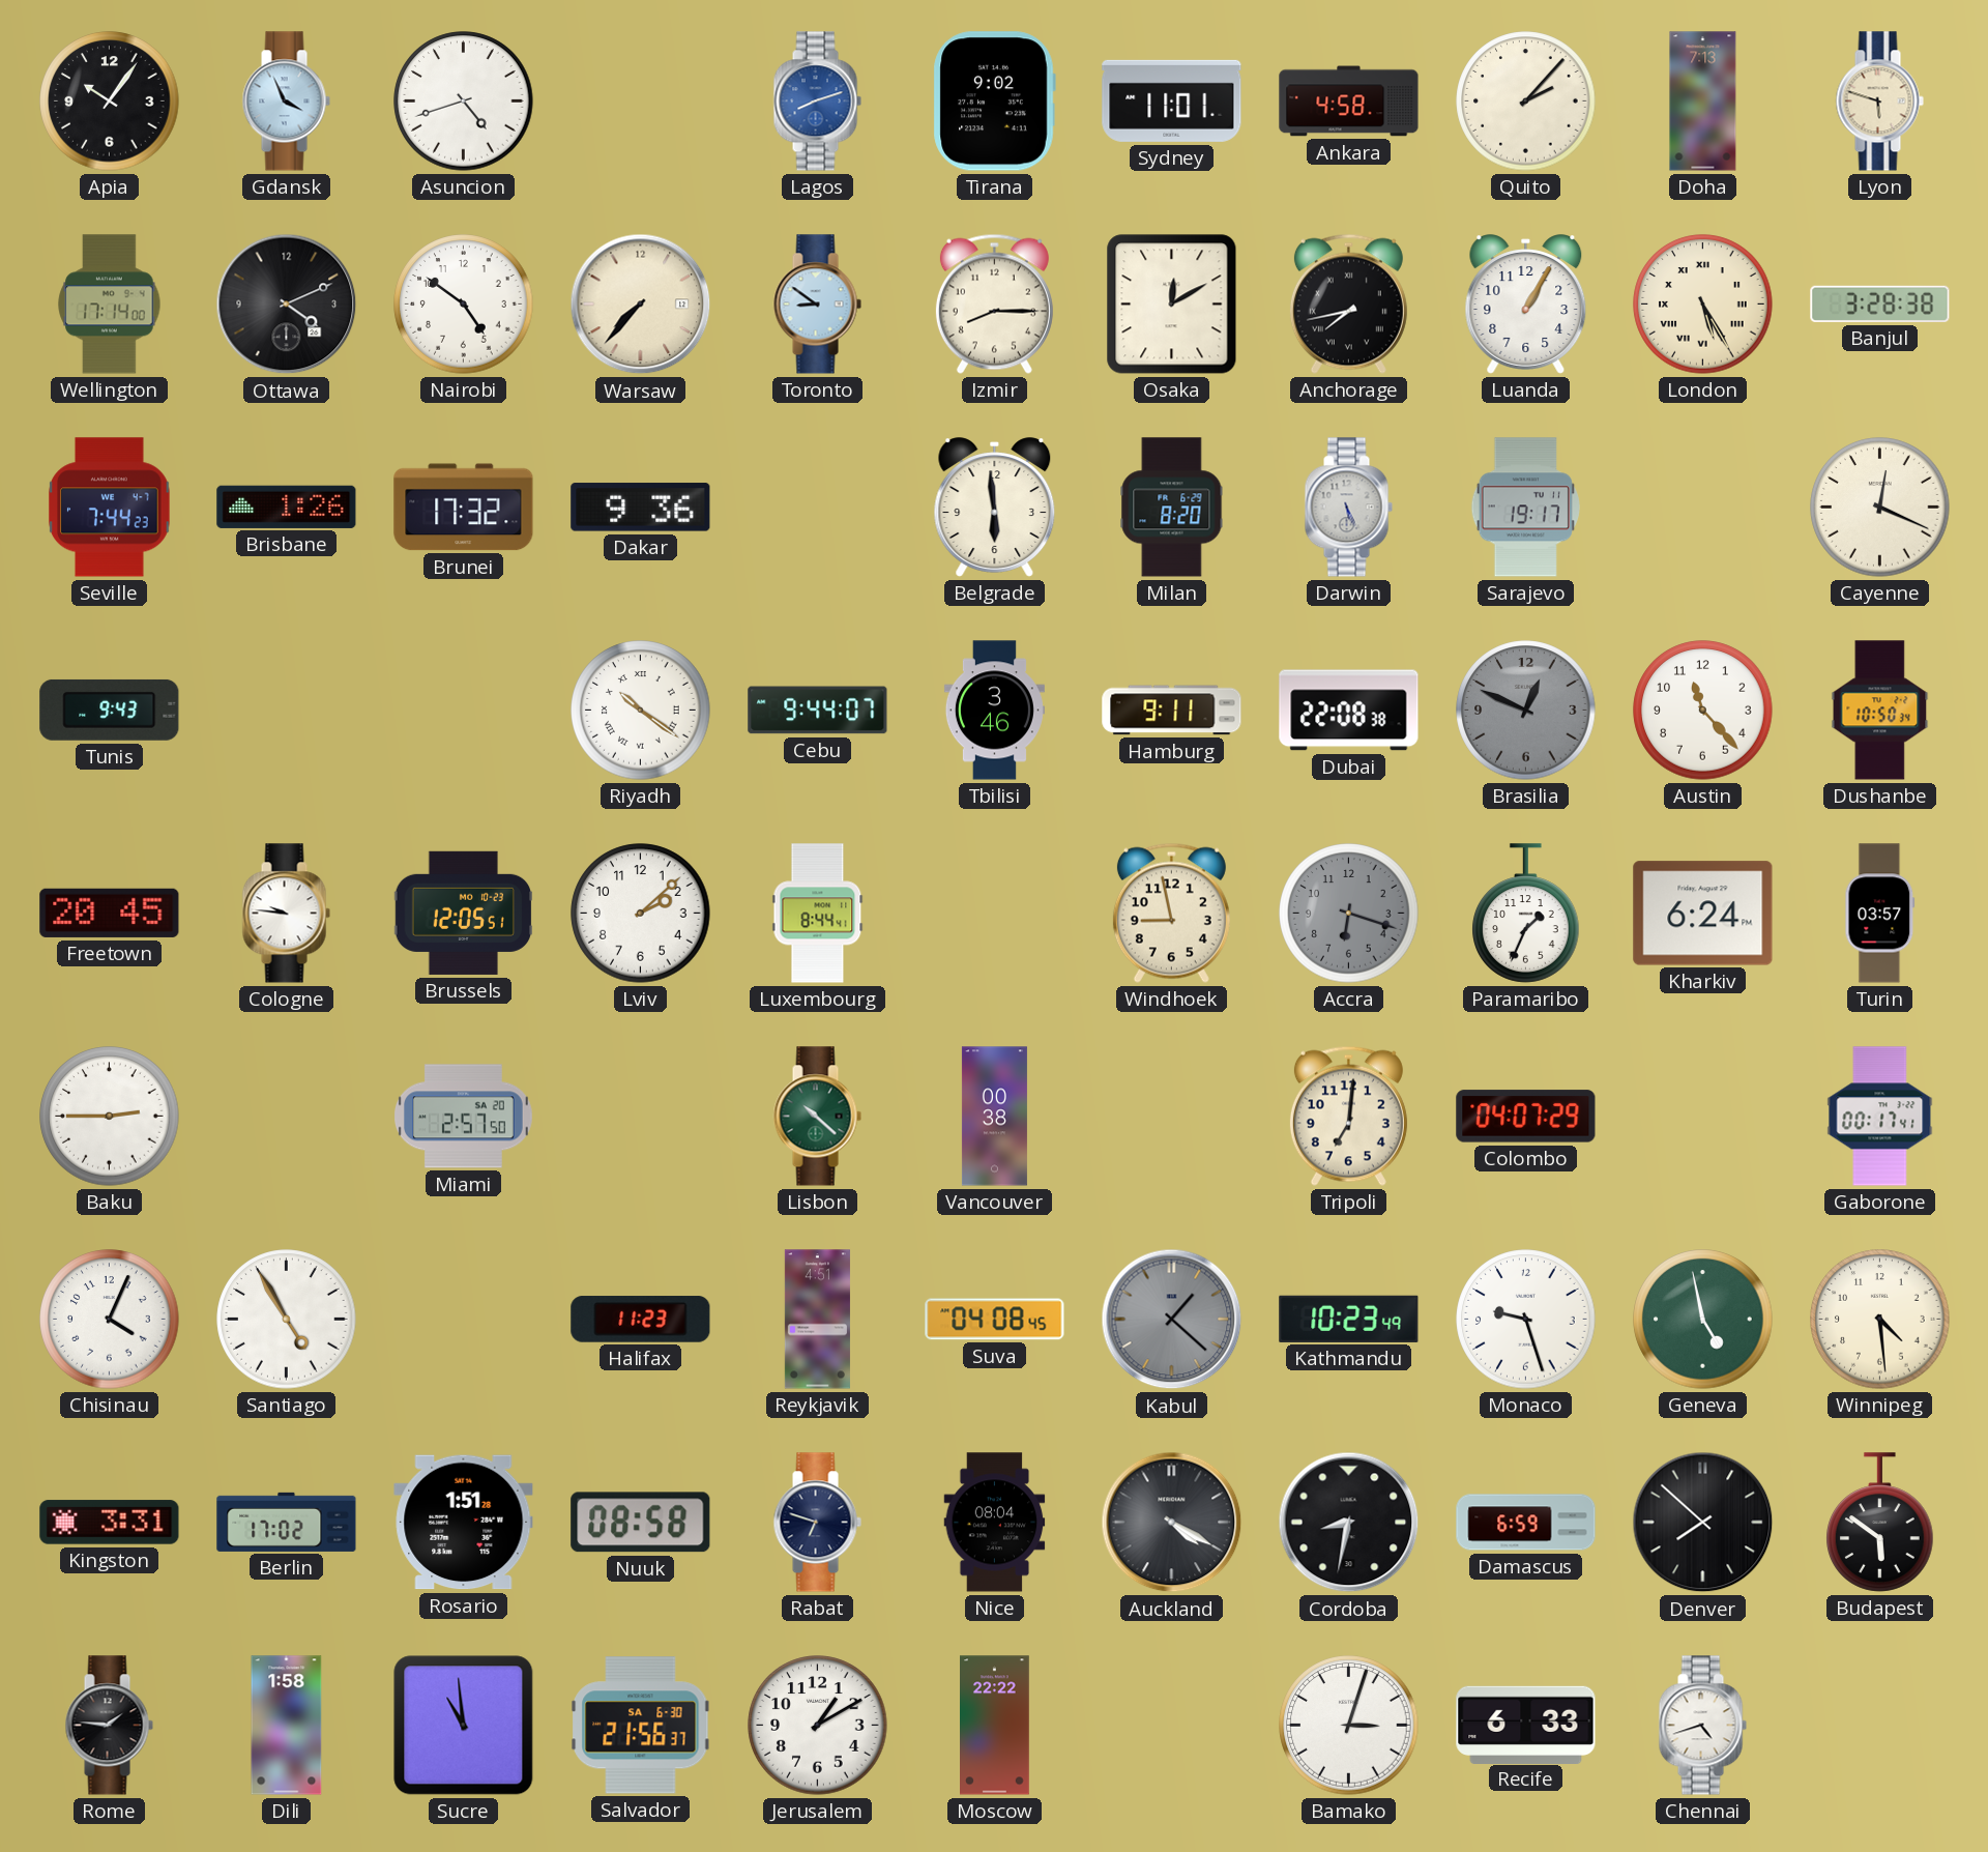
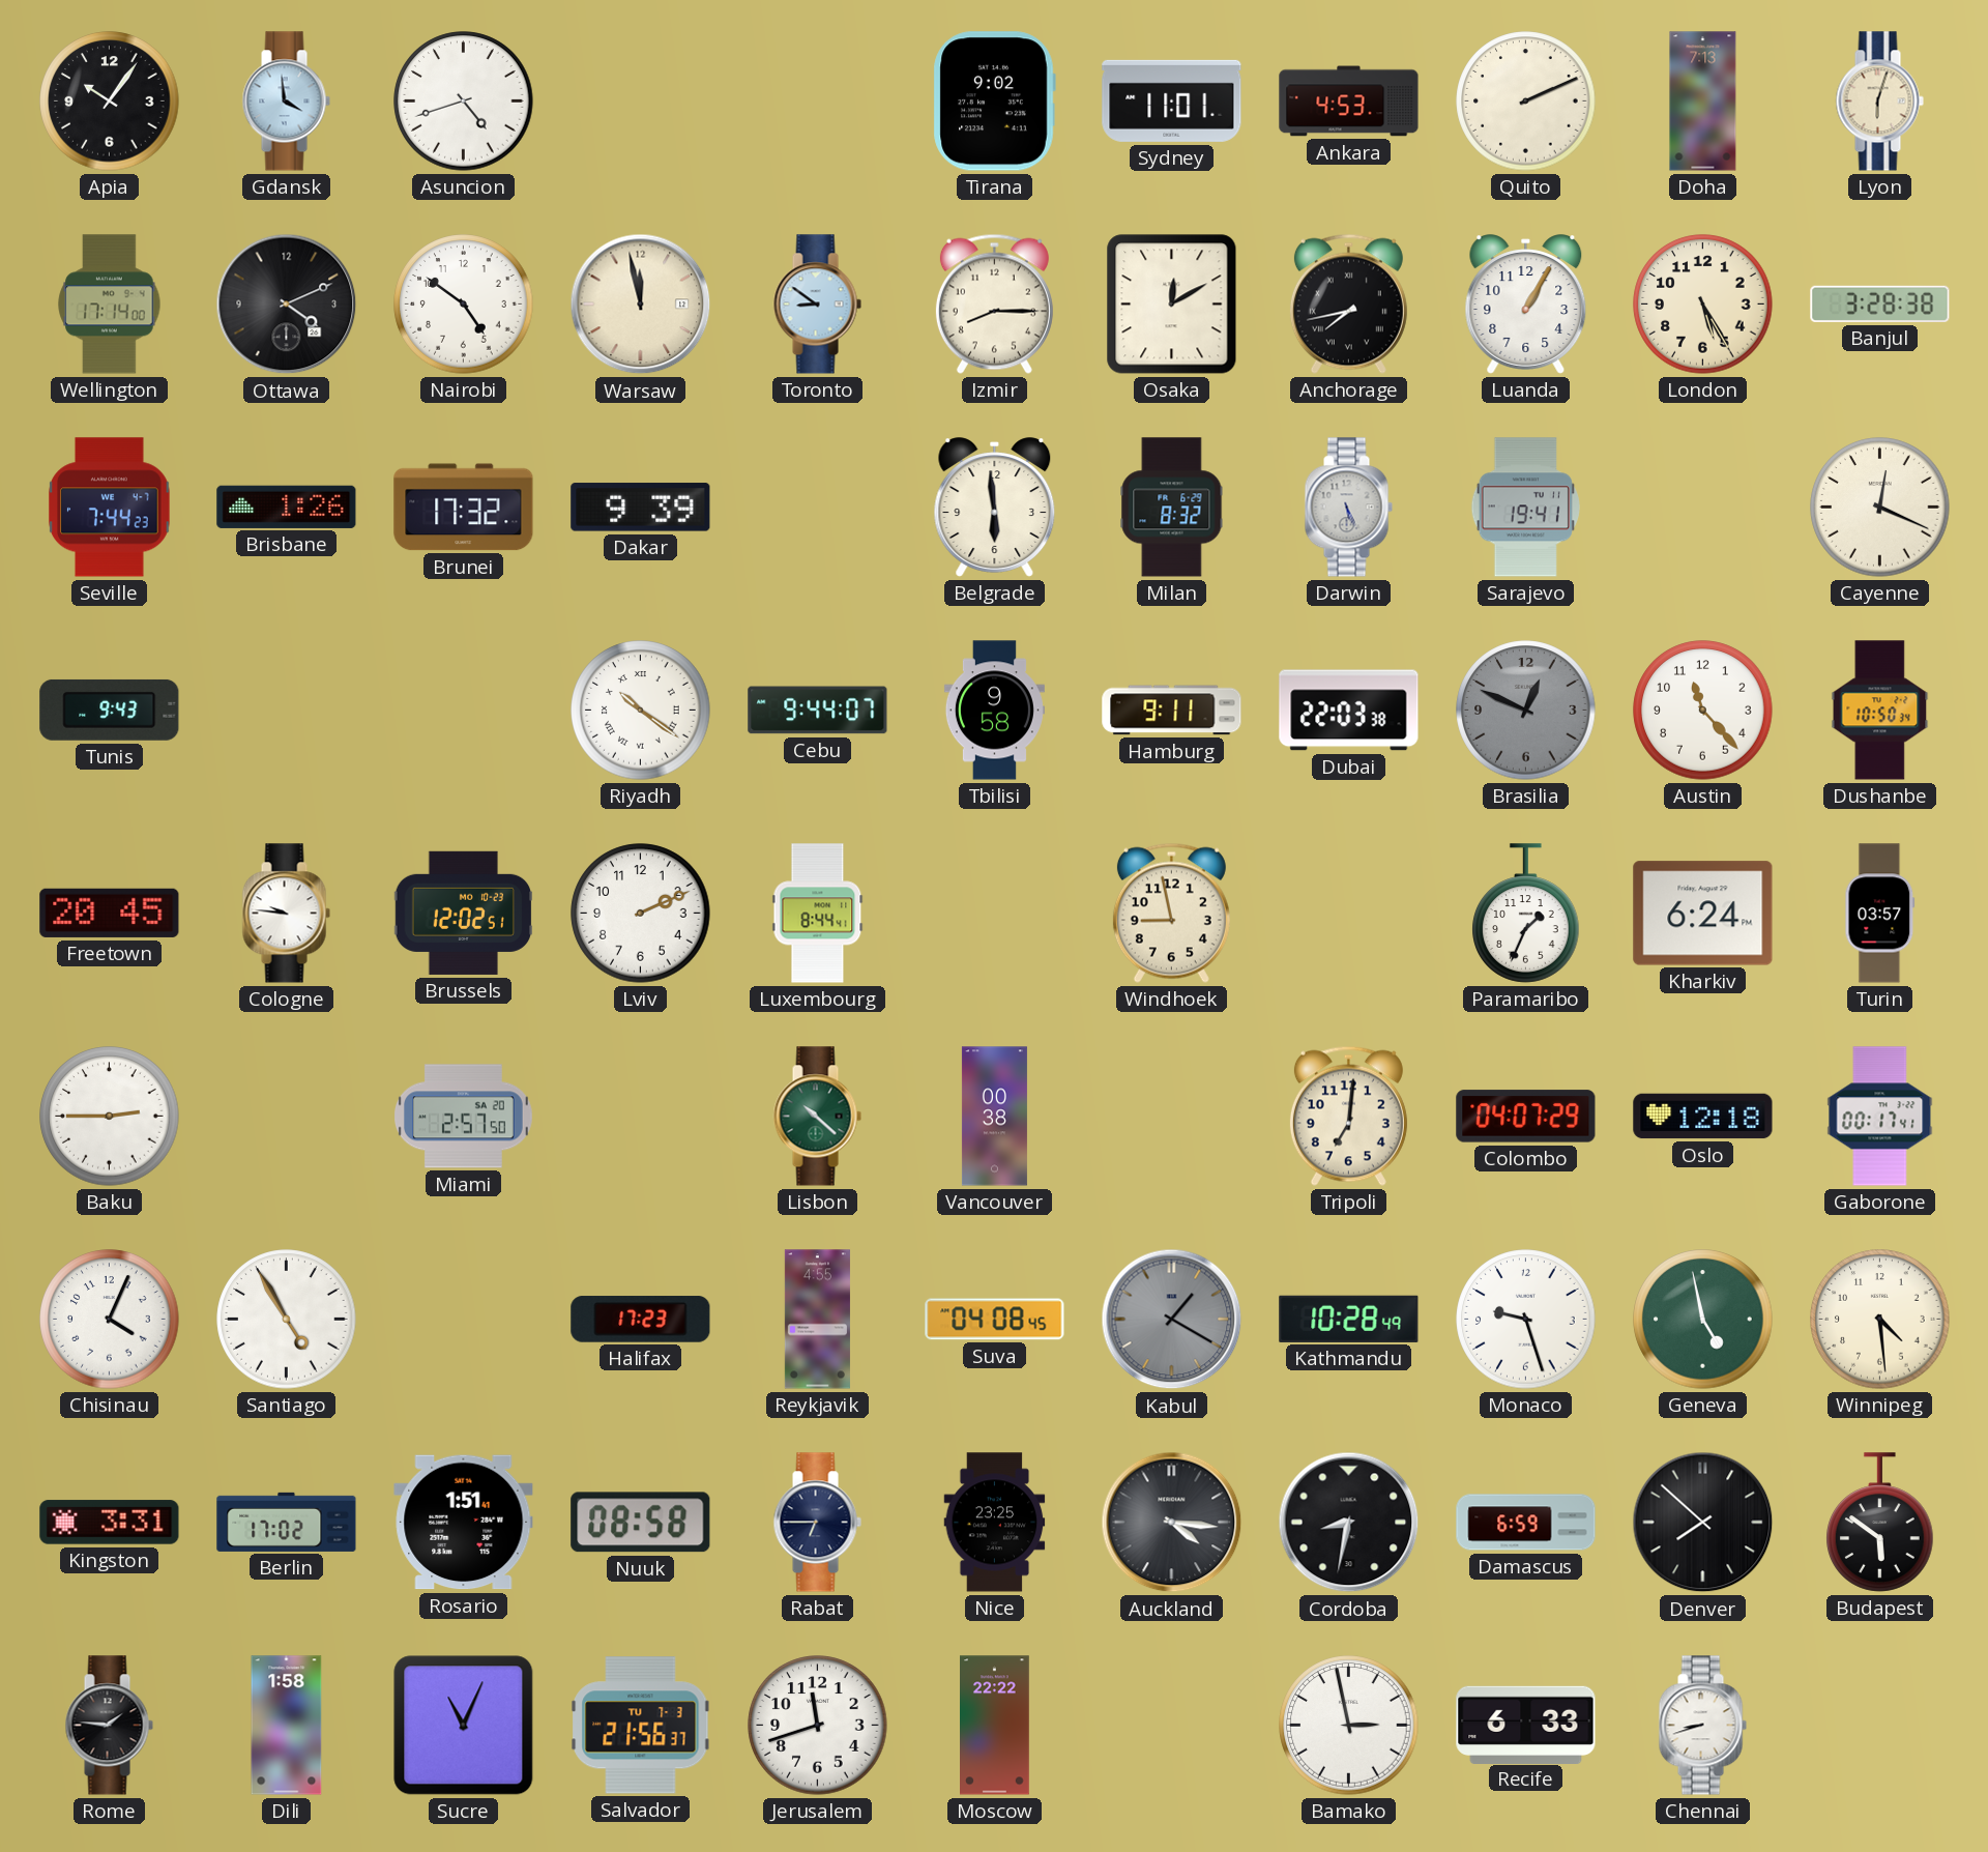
Gdansk: 3:56 -> 3:59
Lagos: 8:12 -> none
Ankara: 4:58 -> 4:53
Quito: 2:07 -> 2:11
Lyon: 5:48 -> 6:03
Warsaw: 7:37 -> 11:58
London numerals: Roman -> Arabic
Dakar: 9:36 -> 9:39
Milan: 8:20 -> 8:32
Sarajevo: 19:17 -> 19:41
Tbilisi: 3:46 -> 9:58
Dubai: 22:08 -> 22:03
Brussels: 12:05 -> 12:02
Lviv: 2:08 -> 2:11
Accra: 6:18 -> none
Oslo: none -> 12:18
Halifax: 11:23 -> 17:23
Reykjavik: 4:51 -> 4:55
Kabul: 1:22 -> 1:20
Kathmandu: 10:23 -> 10:28
Rosario: 1:51:28 -> 1:51:41
Rabat: 6:48 -> 6:45
Nice: 08:04 -> 23:25
Auckland: 4:20 -> 4:16
Sucre: 10:59 -> 11:04
Salvador date: SA 6-30 -> TU 7-3
Jerusalem: 1:10 -> 11:42
Bamako: 3:03 -> 2:58
Chennai: 4:42 -> 8:42
